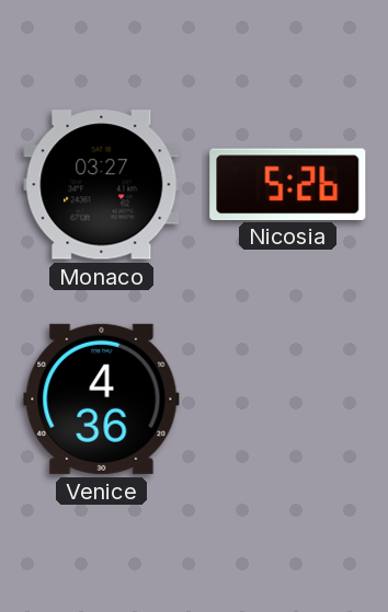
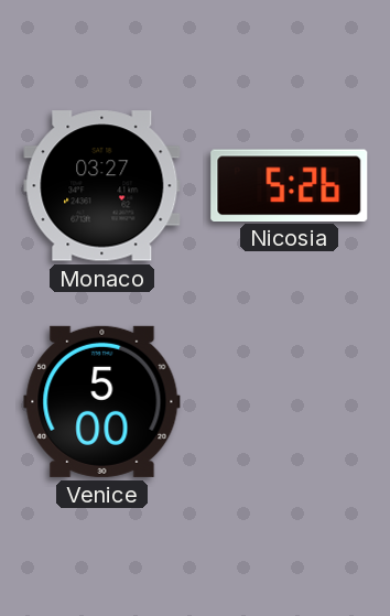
Venice: 4:36 -> 5:00
